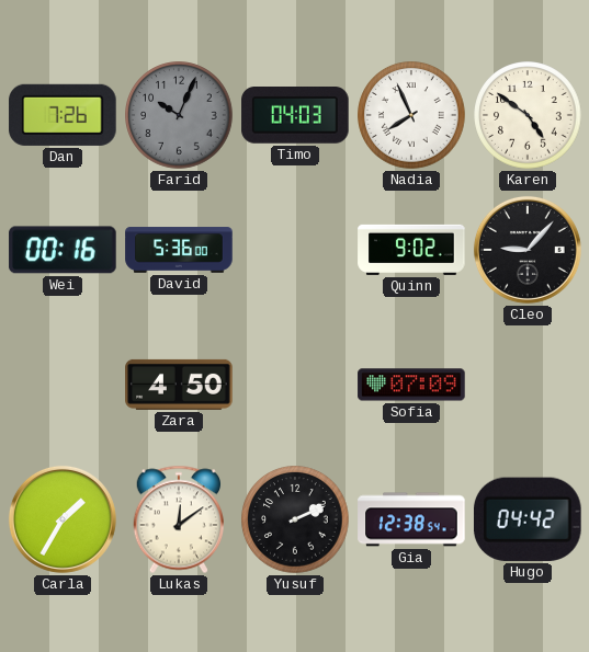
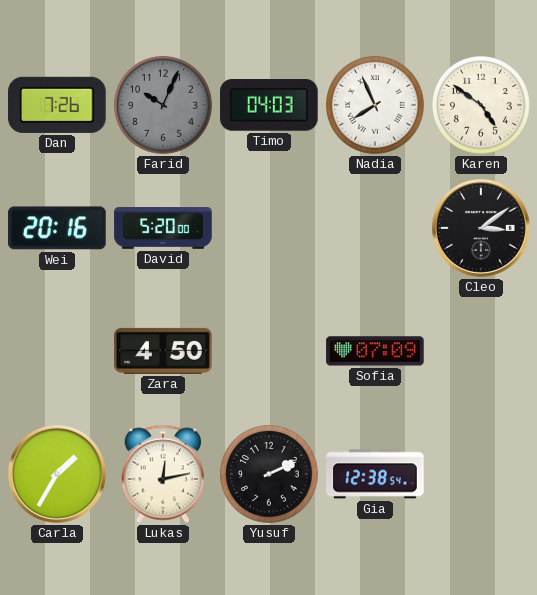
Wei: 00:16 -> 20:16
David: 5:36 -> 5:20
Quinn: 9:02 -> none
Cleo: 9:07 -> 3:09
Lukas: 12:09 -> 12:13
Hugo: 04:42 -> none
